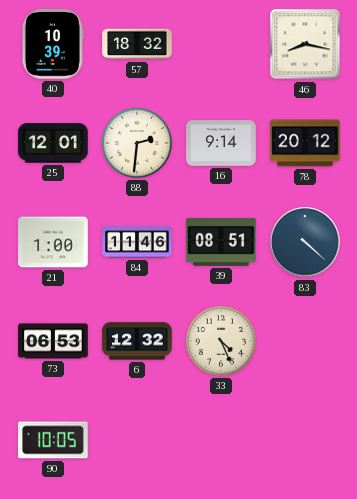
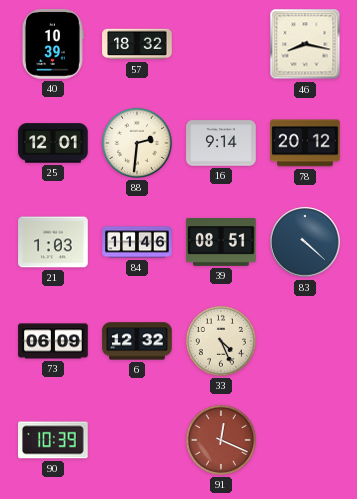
21: 1:00 -> 1:03
73: 06:53 -> 06:09
90: 10:05 -> 10:39
91: none -> 12:19
